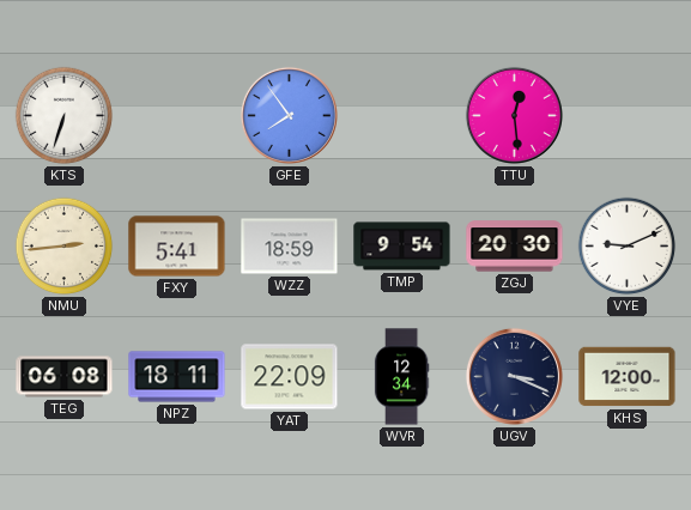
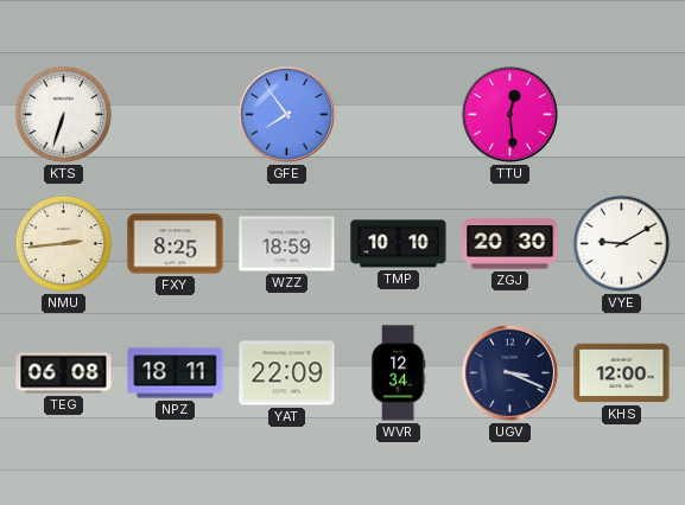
FXY: 5:41 -> 8:25
TMP: 9:54 -> 10:10
VYE: 9:11 -> 9:10
